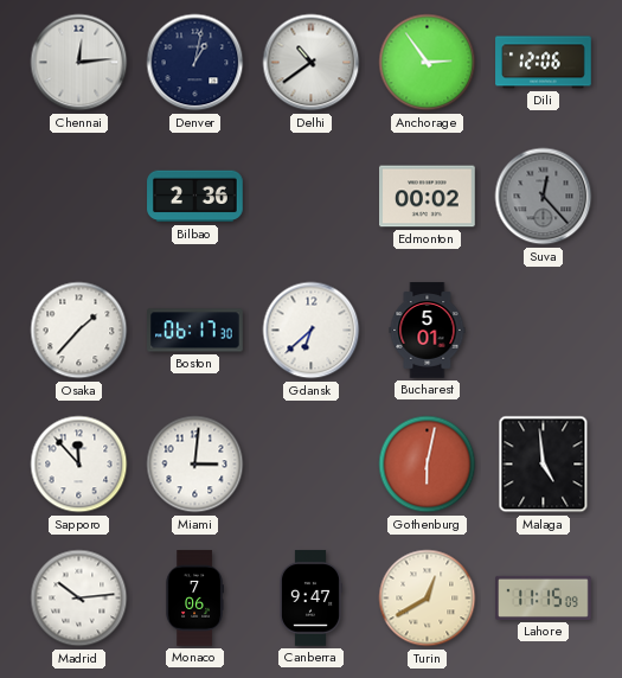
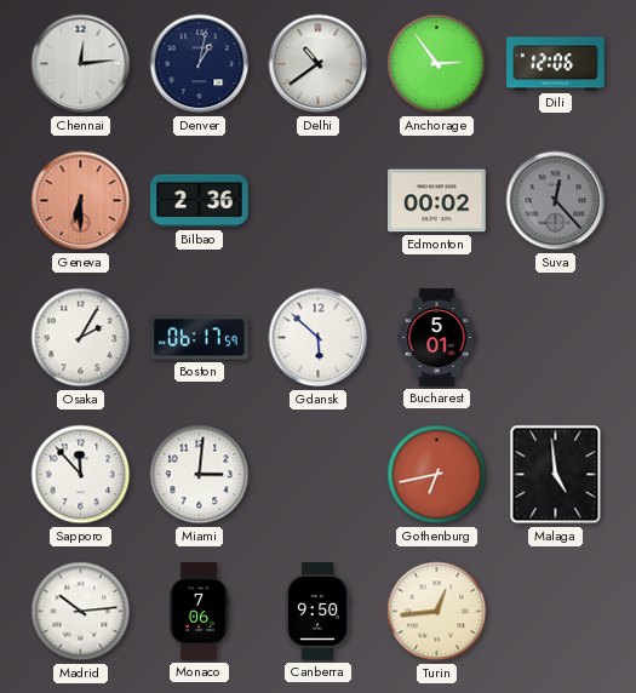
Geneva: none -> 6:30
Osaka: 1:37 -> 2:05
Boston: 06:17:30 -> 06:17:59
Gdansk: 6:38 -> 5:52
Gothenburg: 6:02 -> 6:43
Canberra: 9:47 -> 9:50
Turin: 12:40 -> 12:44
Lahore: 11:15 -> none
